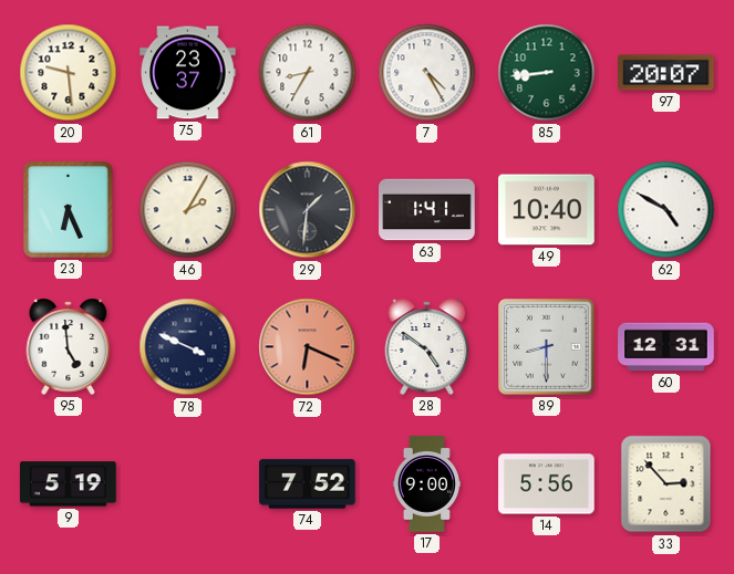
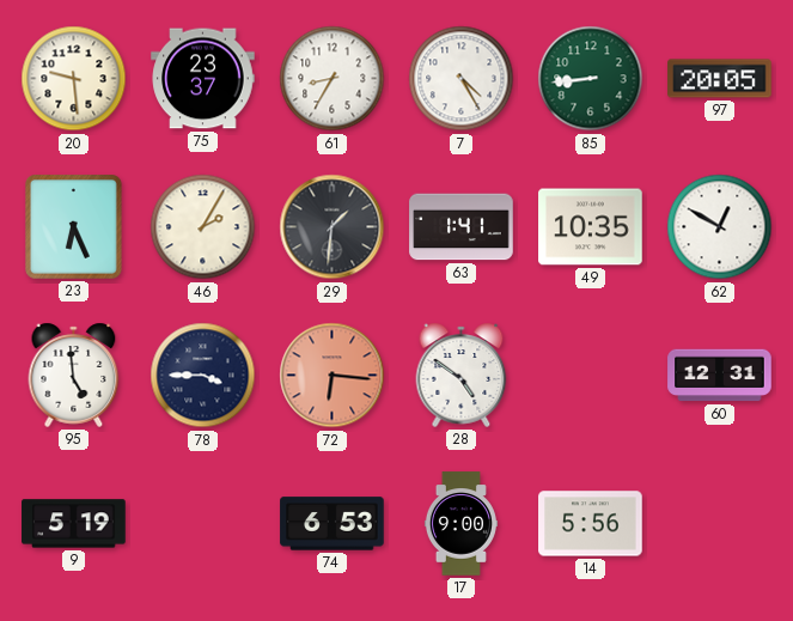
97: 20:07 -> 20:05
49: 10:40 -> 10:35
62: 4:50 -> 12:50
78: 3:49 -> 3:45
72: 6:19 -> 6:16
89: 8:30 -> none
74: 7:52 -> 6:53
33: 2:53 -> none
